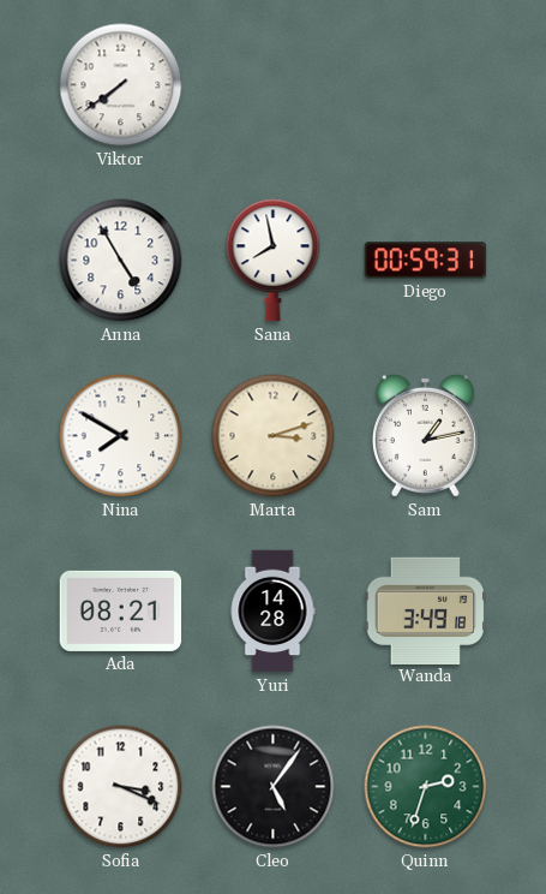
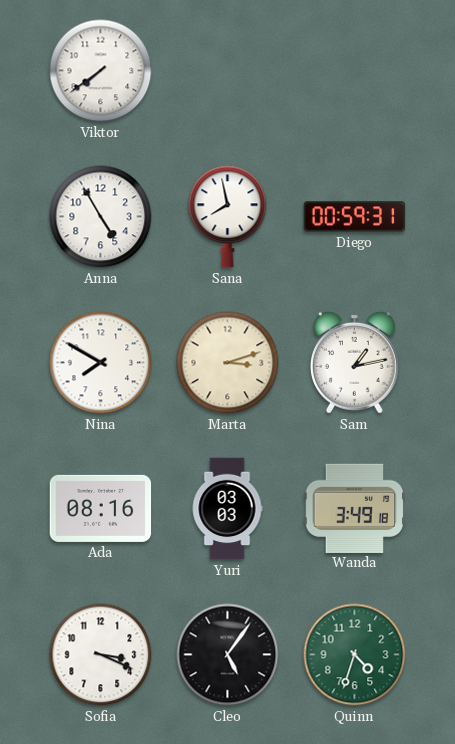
Ada: 08:21 -> 08:16
Yuri: 14:28 -> 03:03
Quinn: 2:33 -> 4:33
